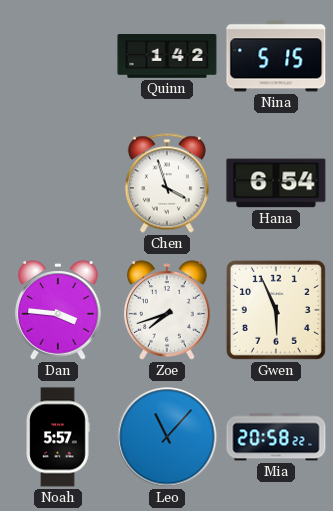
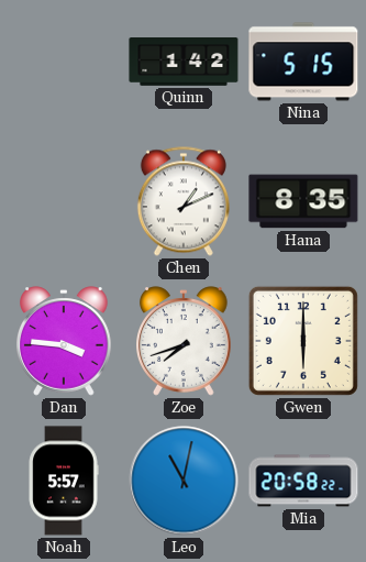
Chen: 3:57 -> 1:11
Hana: 6:54 -> 8:35
Gwen: 5:56 -> 6:00
Leo: 11:07 -> 11:02
